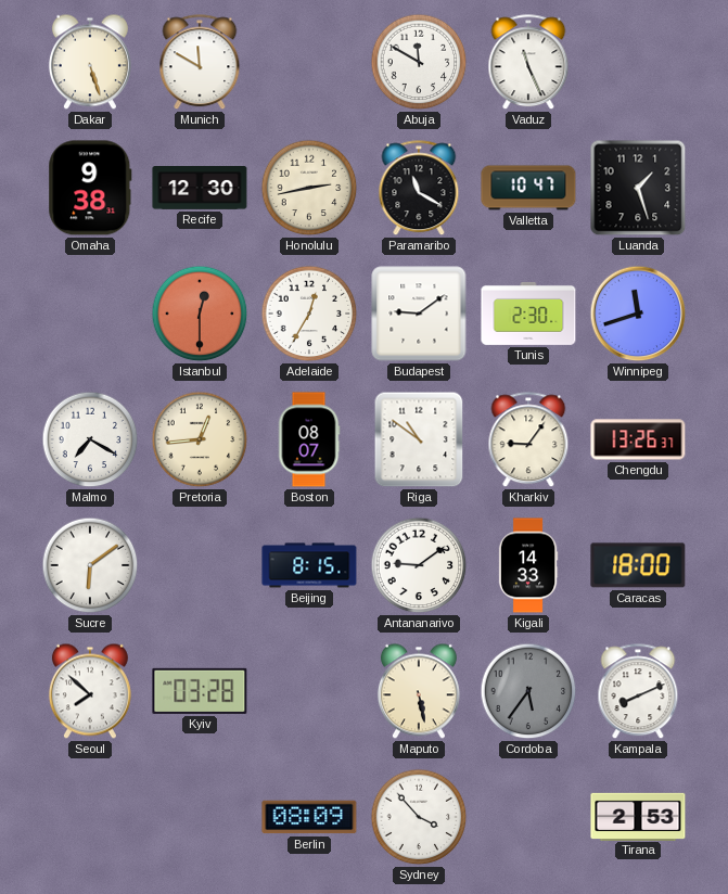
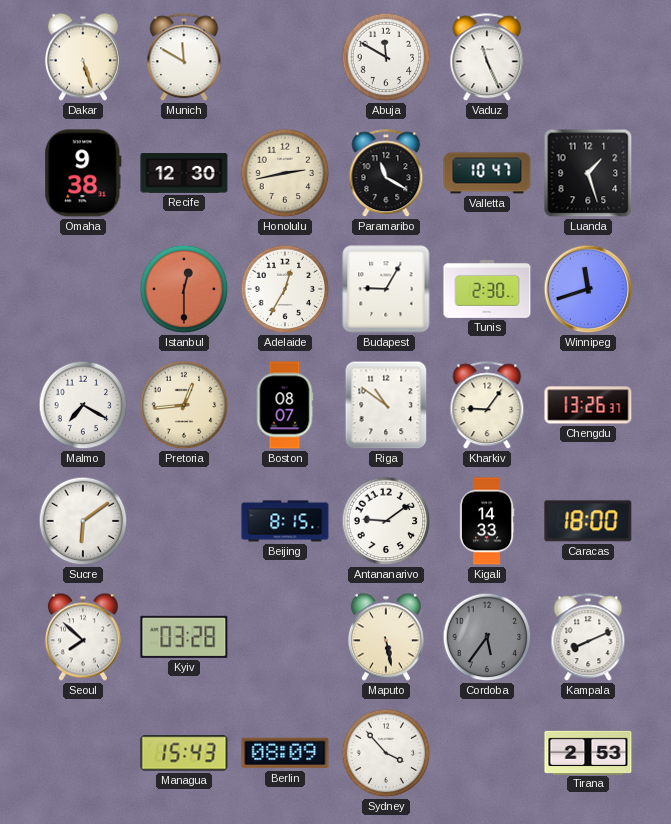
Budapest: 9:09 -> 9:05
Managua: none -> 15:43
